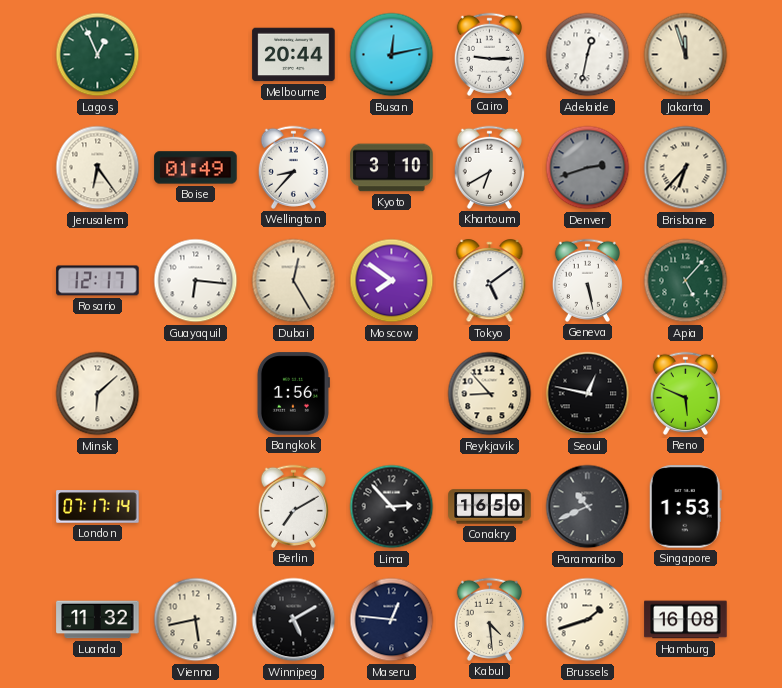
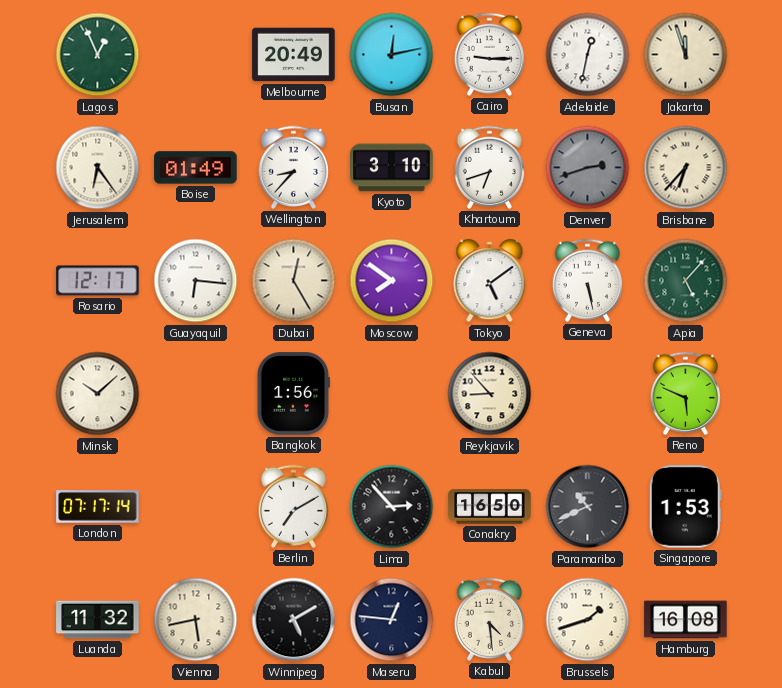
Melbourne: 20:44 -> 20:49
Khartoum: 6:40 -> 6:42
Minsk: 6:08 -> 10:08
Seoul: 12:47 -> none
